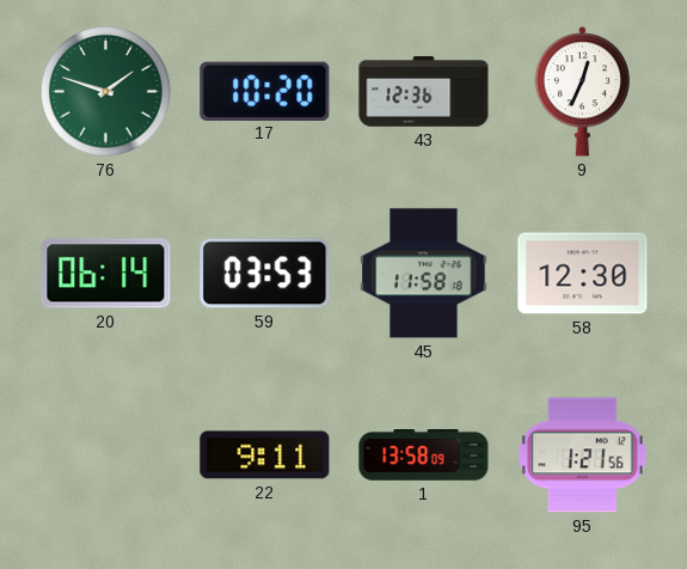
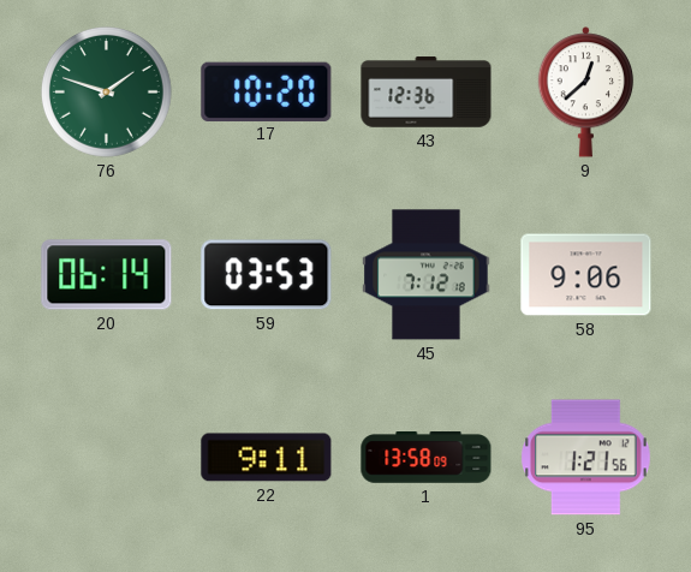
9: 12:34 -> 12:38
45: 11:58 -> 7:12
58: 12:30 -> 9:06
